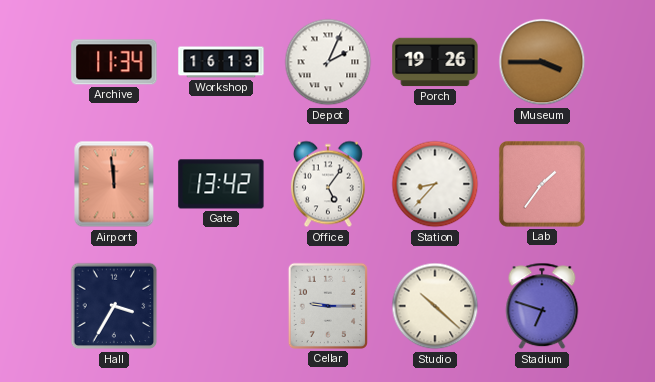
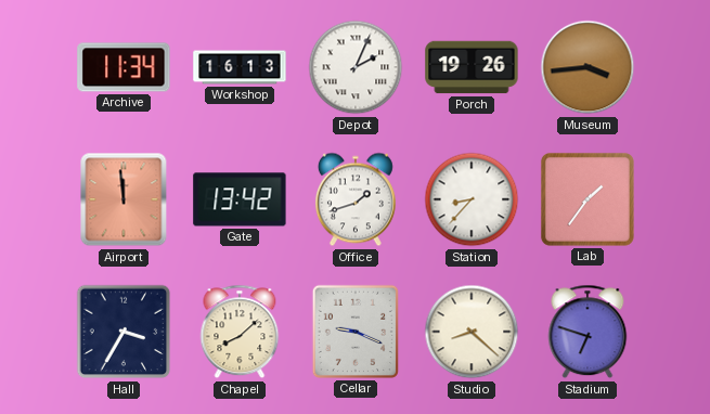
Museum: 3:45 -> 3:44
Office: 5:06 -> 1:42
Chapel: none -> 8:08
Cellar: 9:15 -> 9:19
Studio: 10:22 -> 8:22
